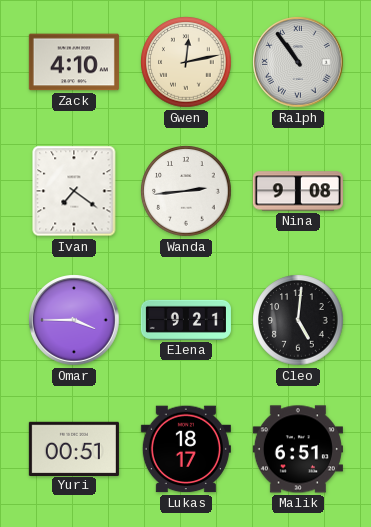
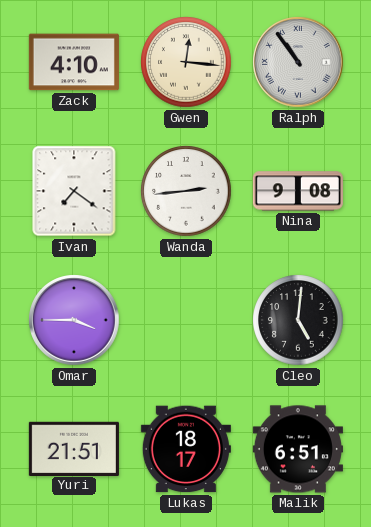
Gwen: 12:13 -> 12:16
Elena: 9:21 -> none
Yuri: 00:51 -> 21:51
